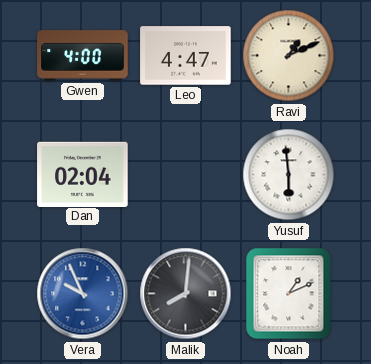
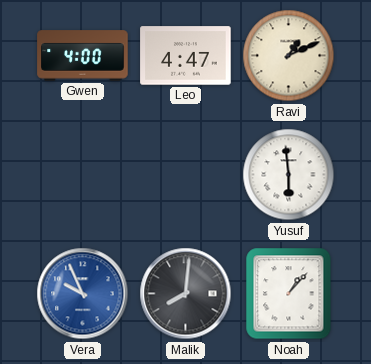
Dan: 02:04 -> none
Noah: 1:11 -> 1:07
